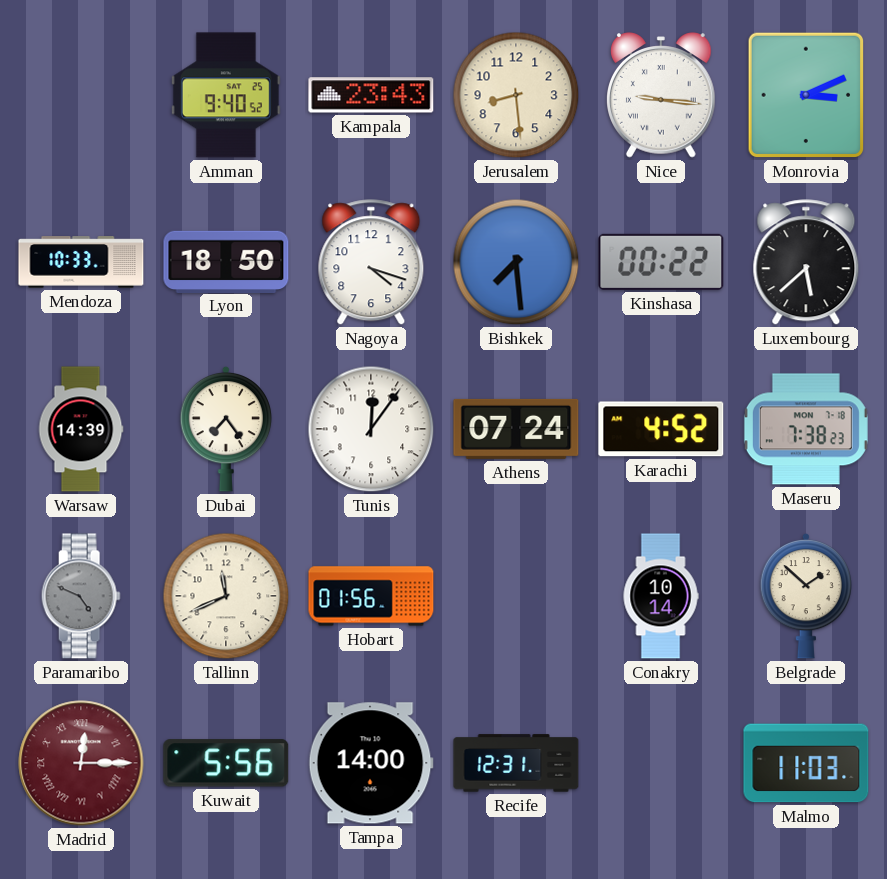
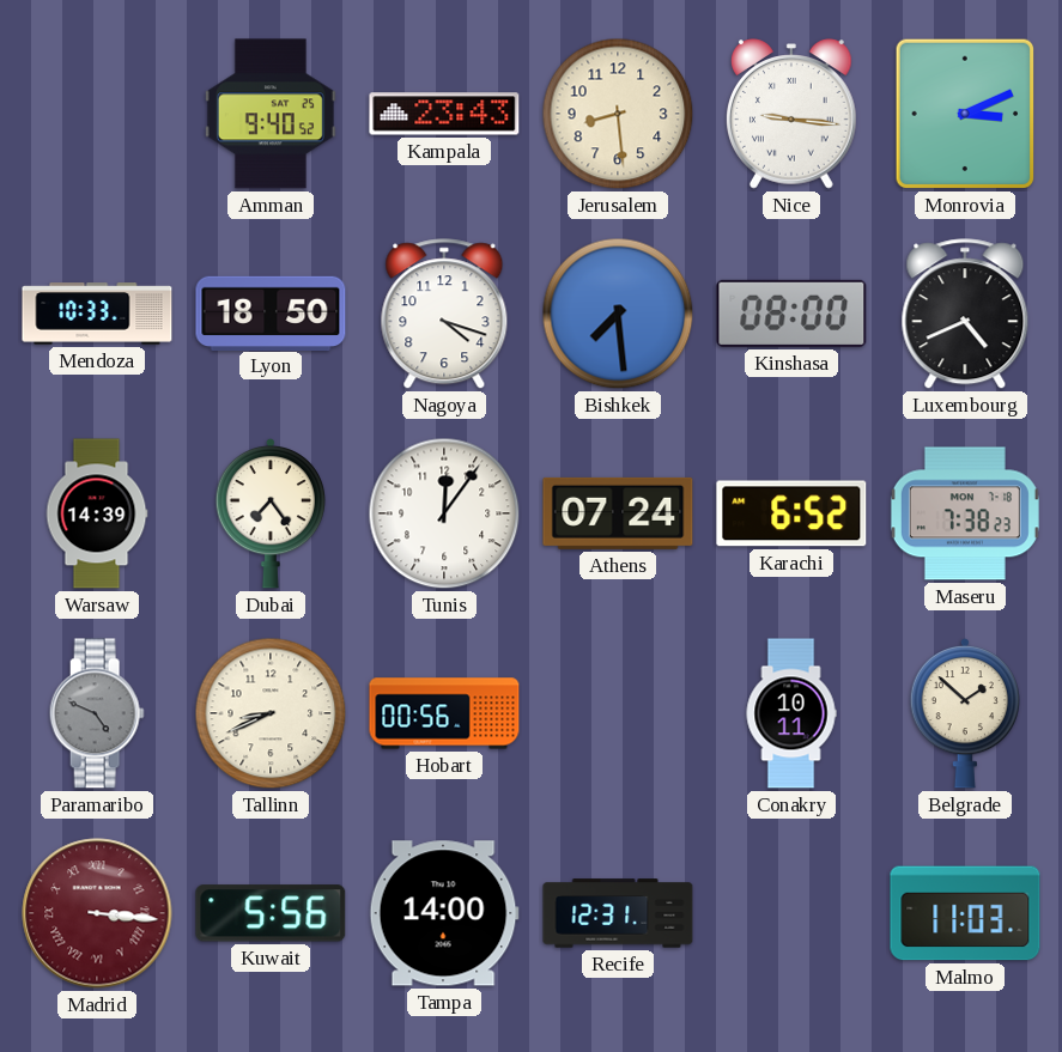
Kinshasa: 00:22 -> 08:00
Luxembourg: 5:38 -> 4:41
Karachi: 4:52 -> 6:52
Tallinn: 11:41 -> 8:41
Hobart: 01:56 -> 00:56
Conakry: 10:14 -> 10:11
Madrid: 12:15 -> 3:16
